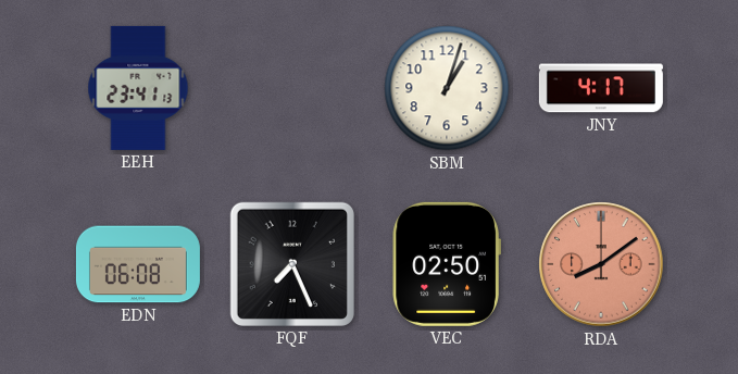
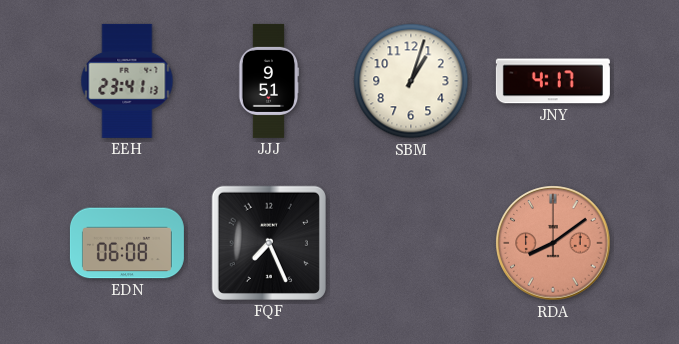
JJJ: none -> 9:51
VEC: 02:50 -> none
